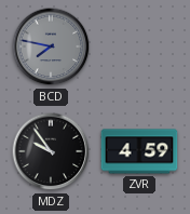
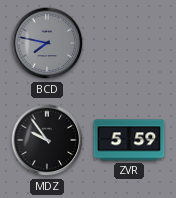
ZVR: 4:59 -> 5:59
